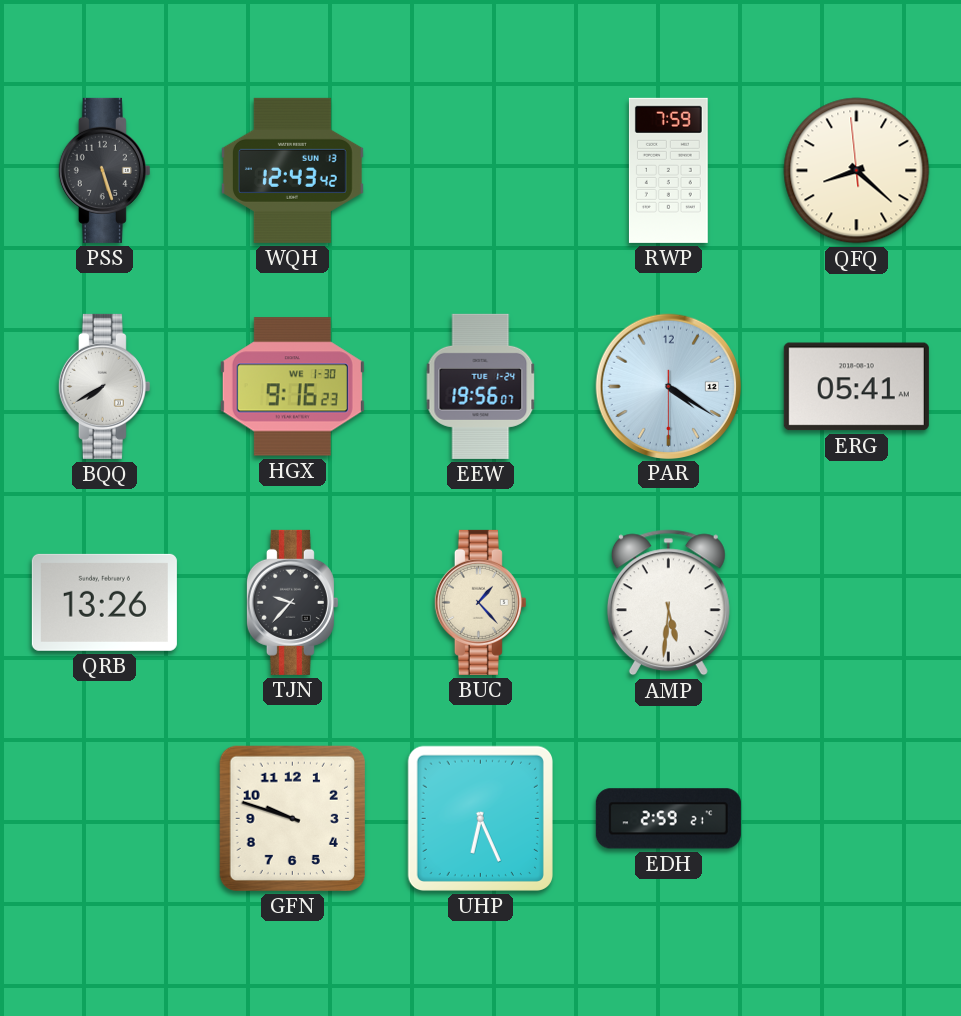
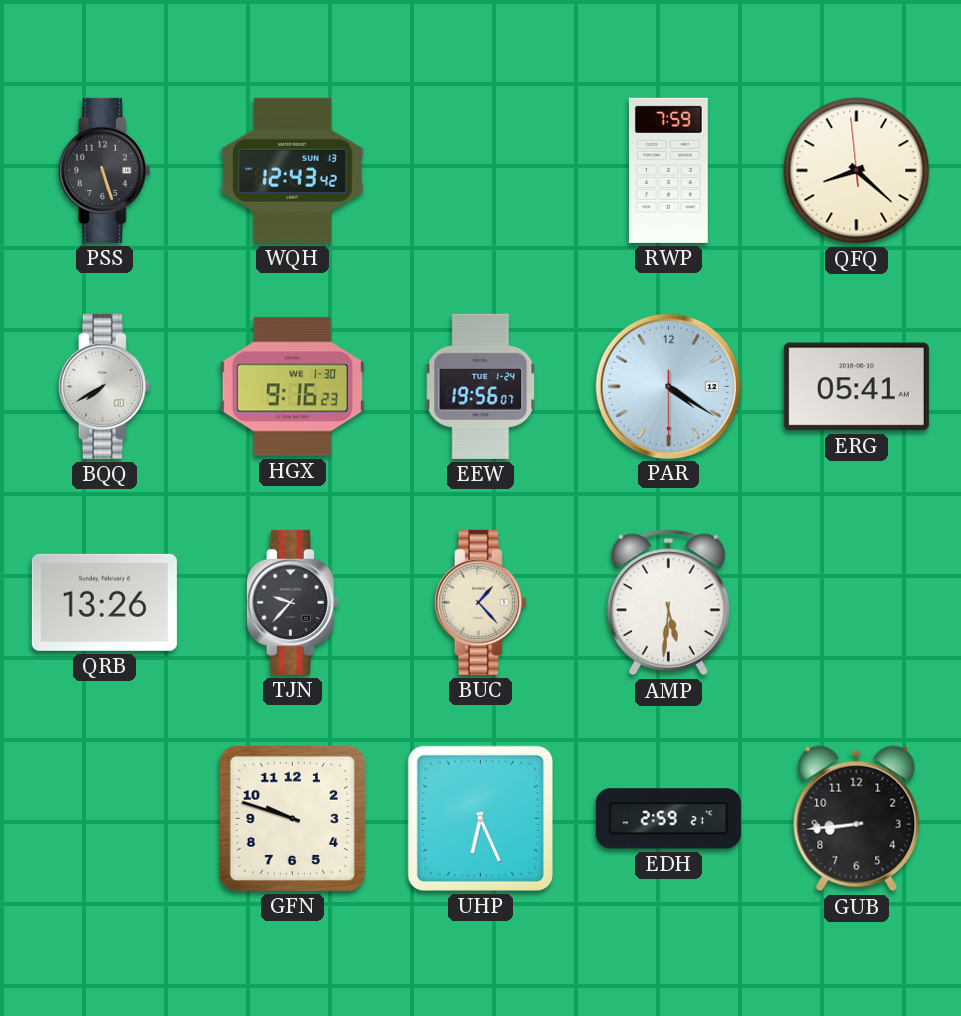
GUB: none -> 8:44
